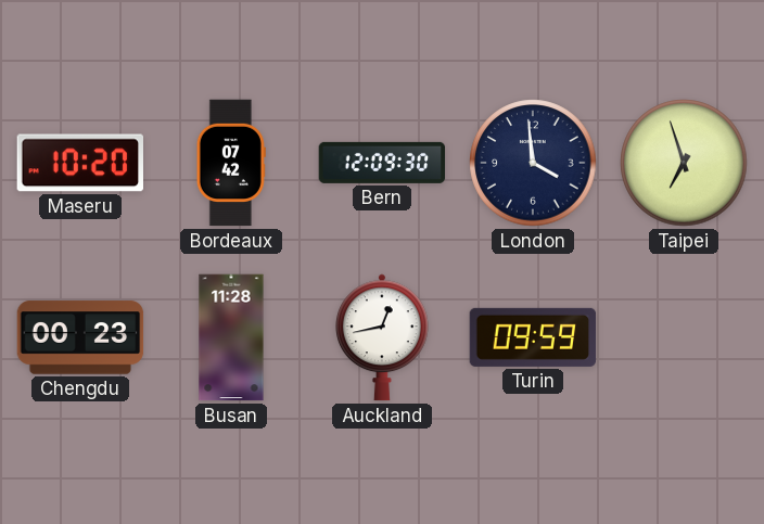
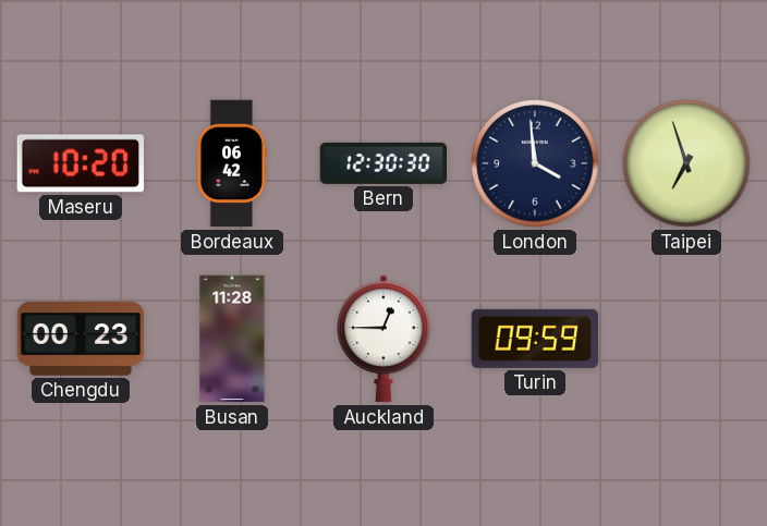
Bordeaux: 07:42 -> 06:42
Bern: 12:09 -> 12:30
Auckland: 12:43 -> 12:45
